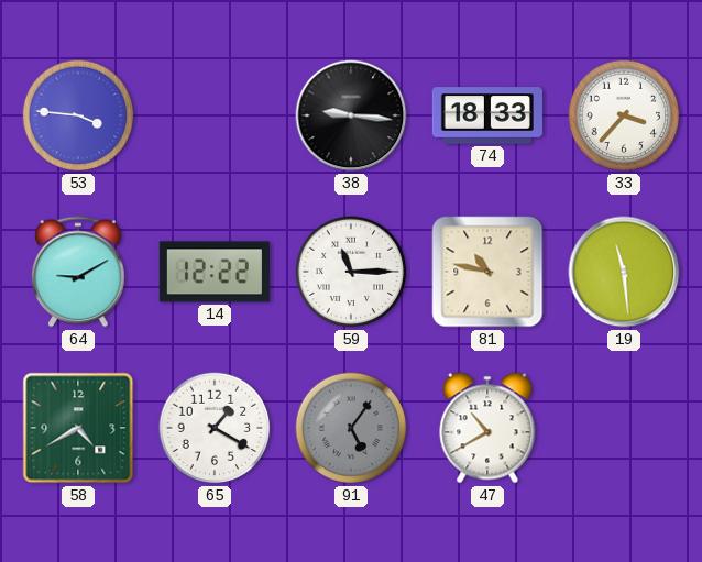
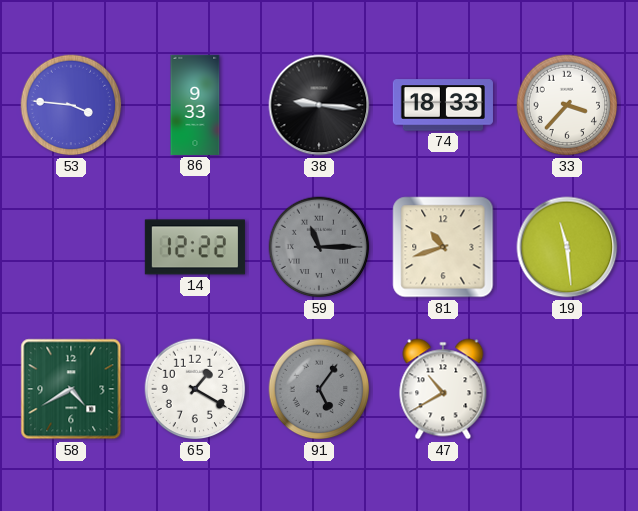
86: none -> 9:33
64: 9:10 -> none
59 dial: white -> grey
81: 10:47 -> 10:42
